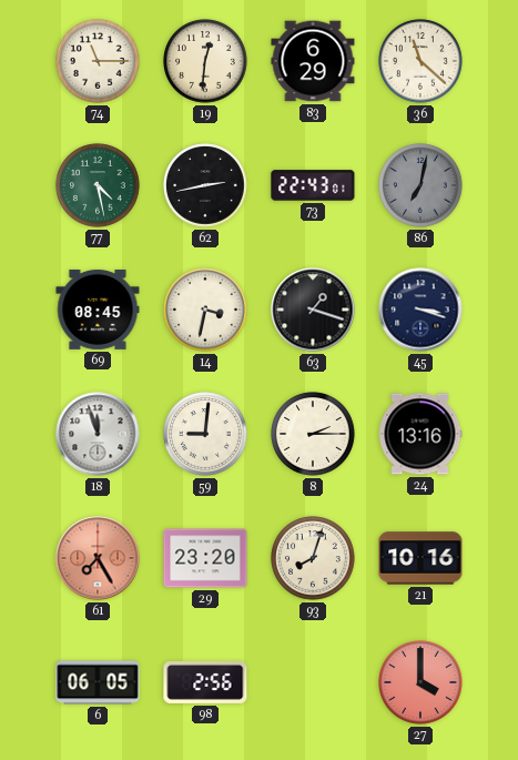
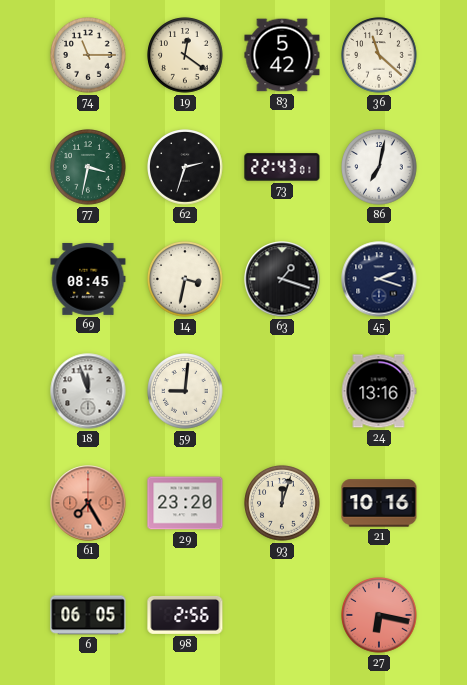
19: 12:31 -> 12:21
83: 6:29 -> 5:42
77: 4:28 -> 3:32
62: 2:43 -> 2:33
86 dial: grey -> white
45: 3:18 -> 2:18
8: 2:15 -> none
93: 8:03 -> 12:03
27: 4:00 -> 6:17
